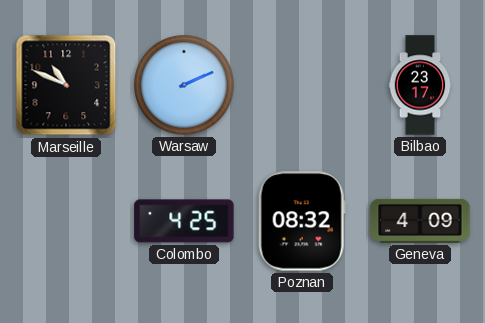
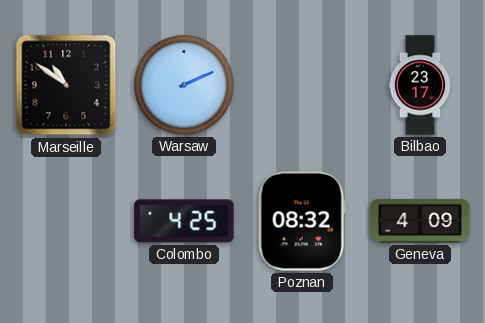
Marseille: 10:49 -> 10:51
